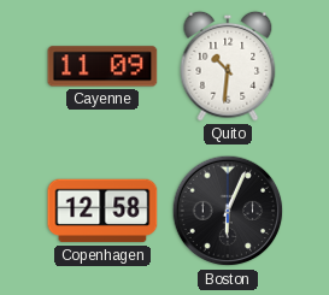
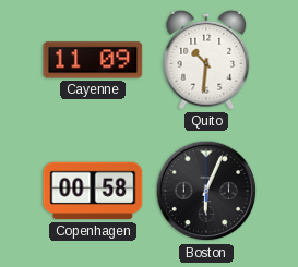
Copenhagen: 12:58 -> 00:58
